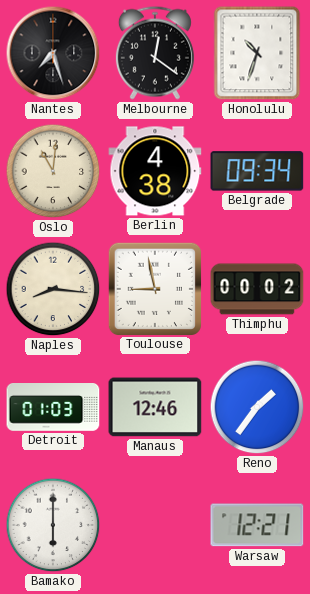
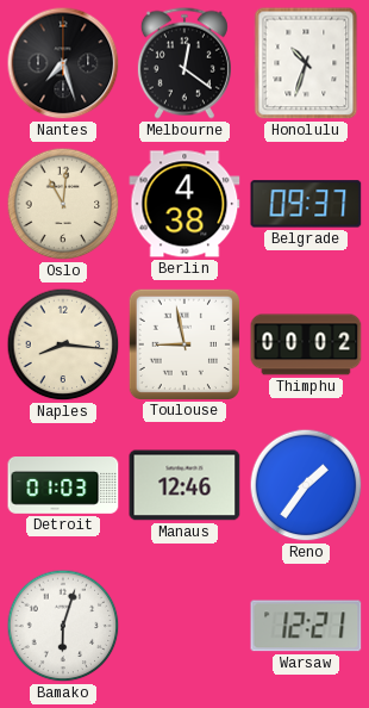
Belgrade: 09:34 -> 09:37
Bamako: 6:00 -> 6:03
